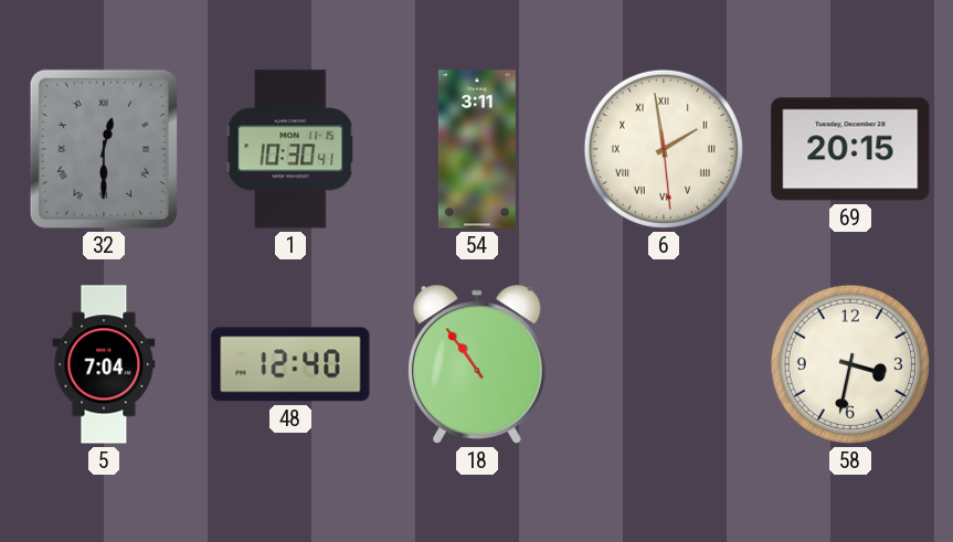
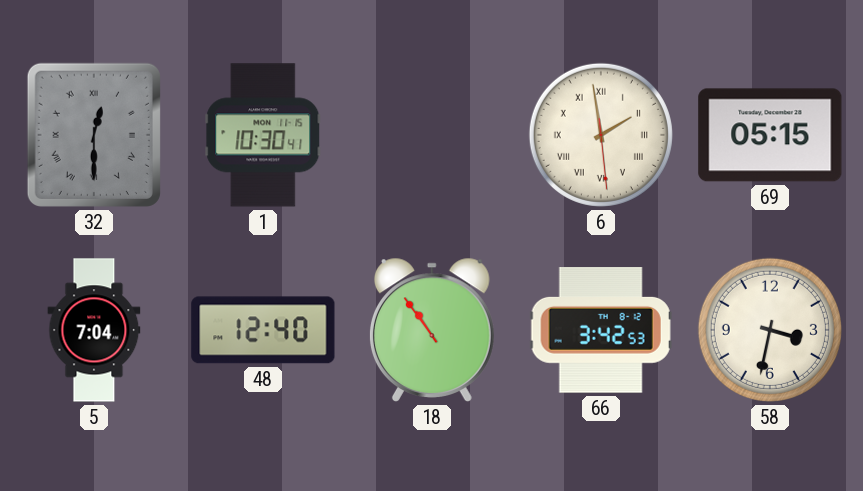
54: 3:11 -> none
69: 20:15 -> 05:15
66: none -> 3:42
